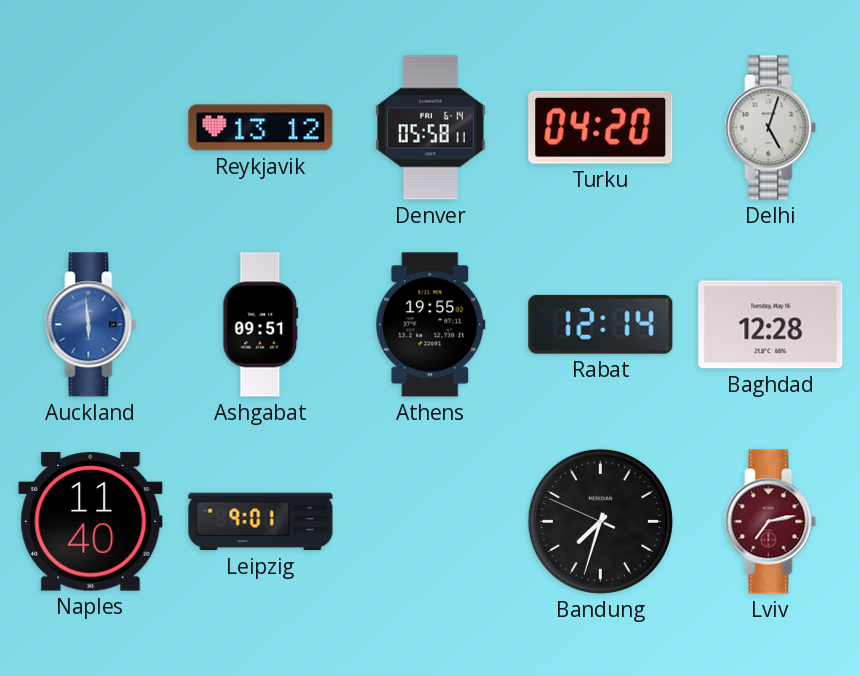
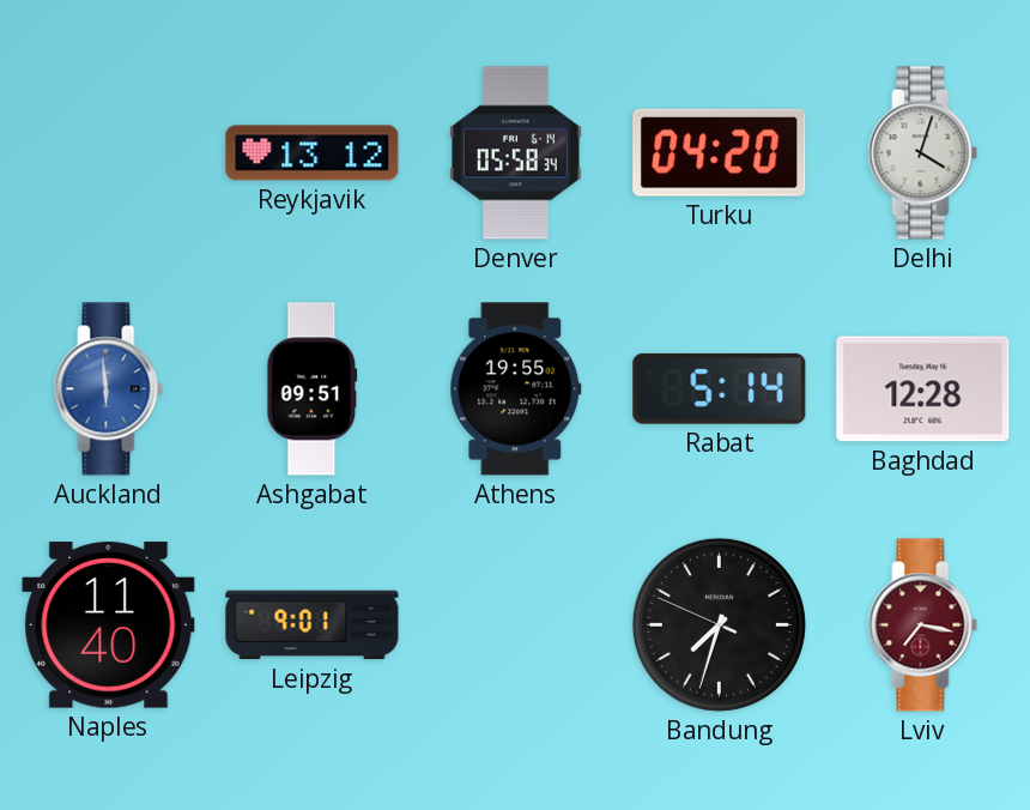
Denver: 05:58:11 -> 05:58:34
Delhi: 5:03 -> 4:03
Rabat: 12:14 -> 5:14
Lviv: 7:13 -> 7:17
